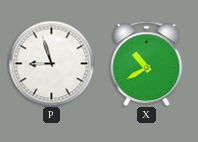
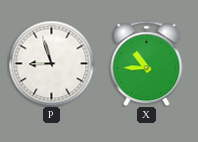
X: 10:40 -> 10:45
